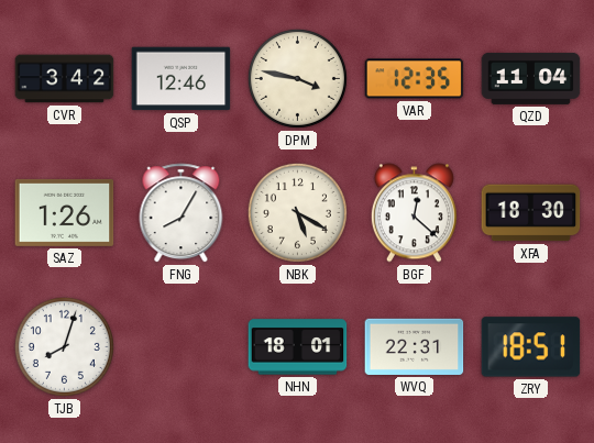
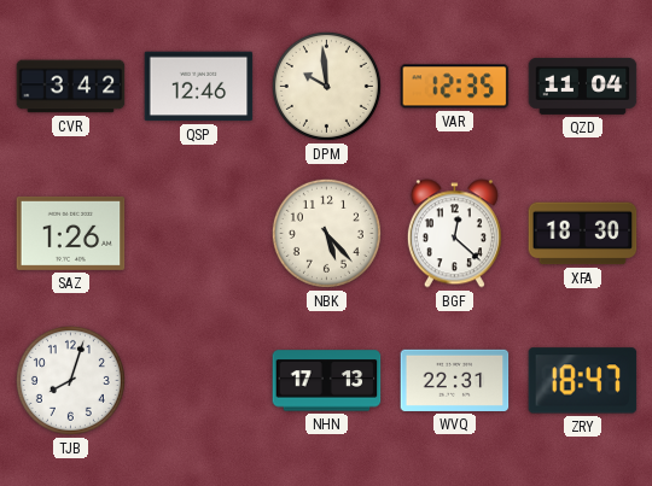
DPM: 3:47 -> 9:59
FNG: 8:05 -> none
NBK: 5:20 -> 5:23
NHN: 18:01 -> 17:13
ZRY: 18:51 -> 18:47
